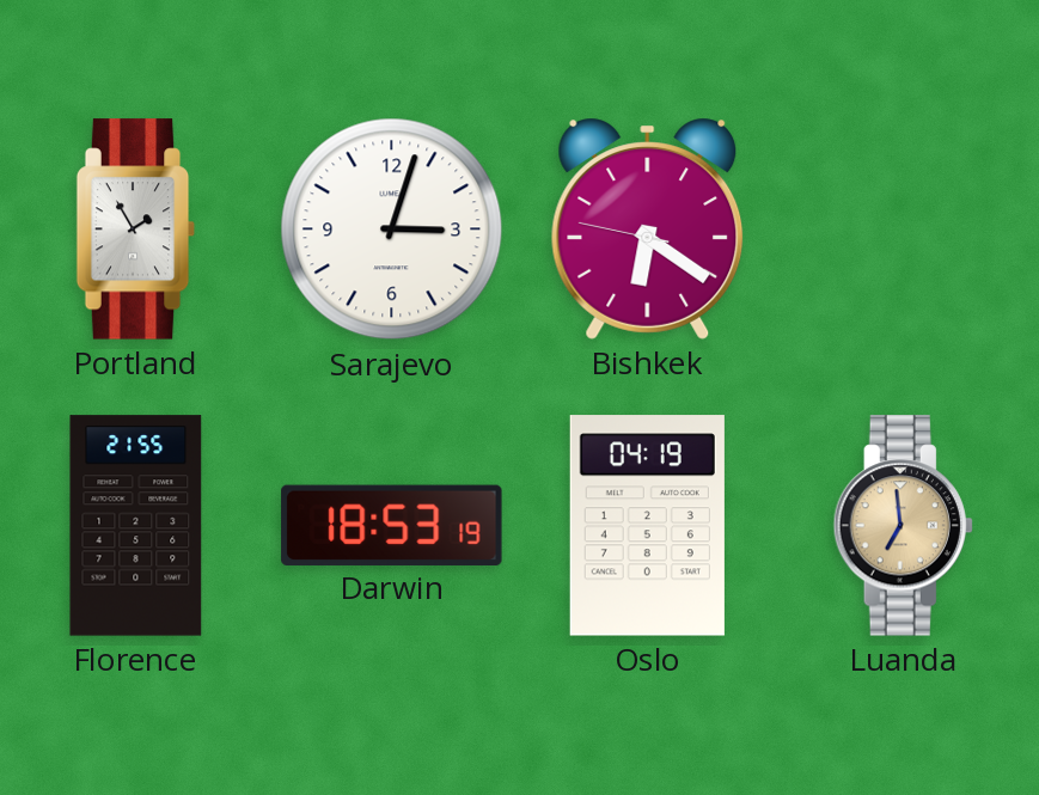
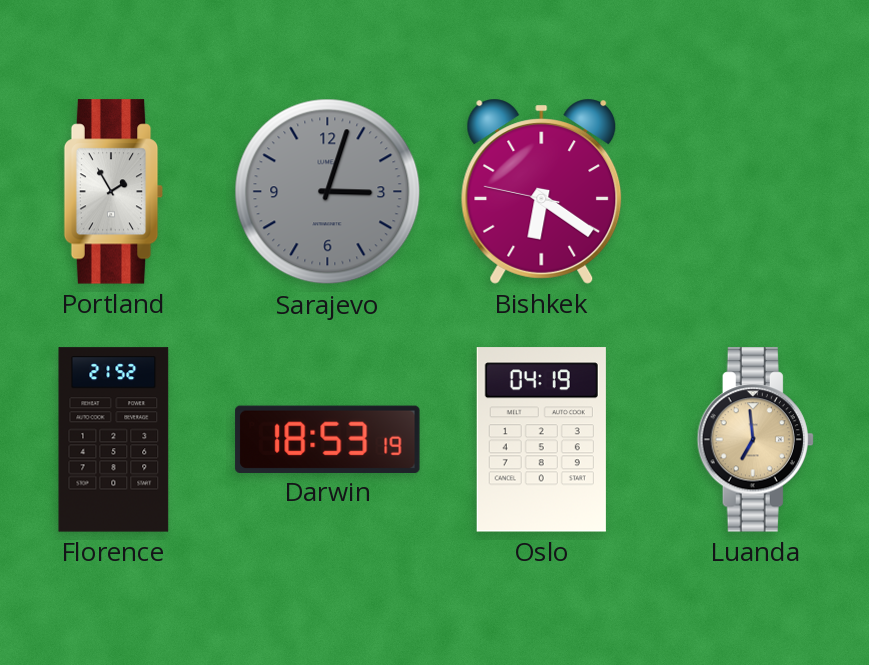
Sarajevo dial: white -> grey
Florence: 21:55 -> 21:52
